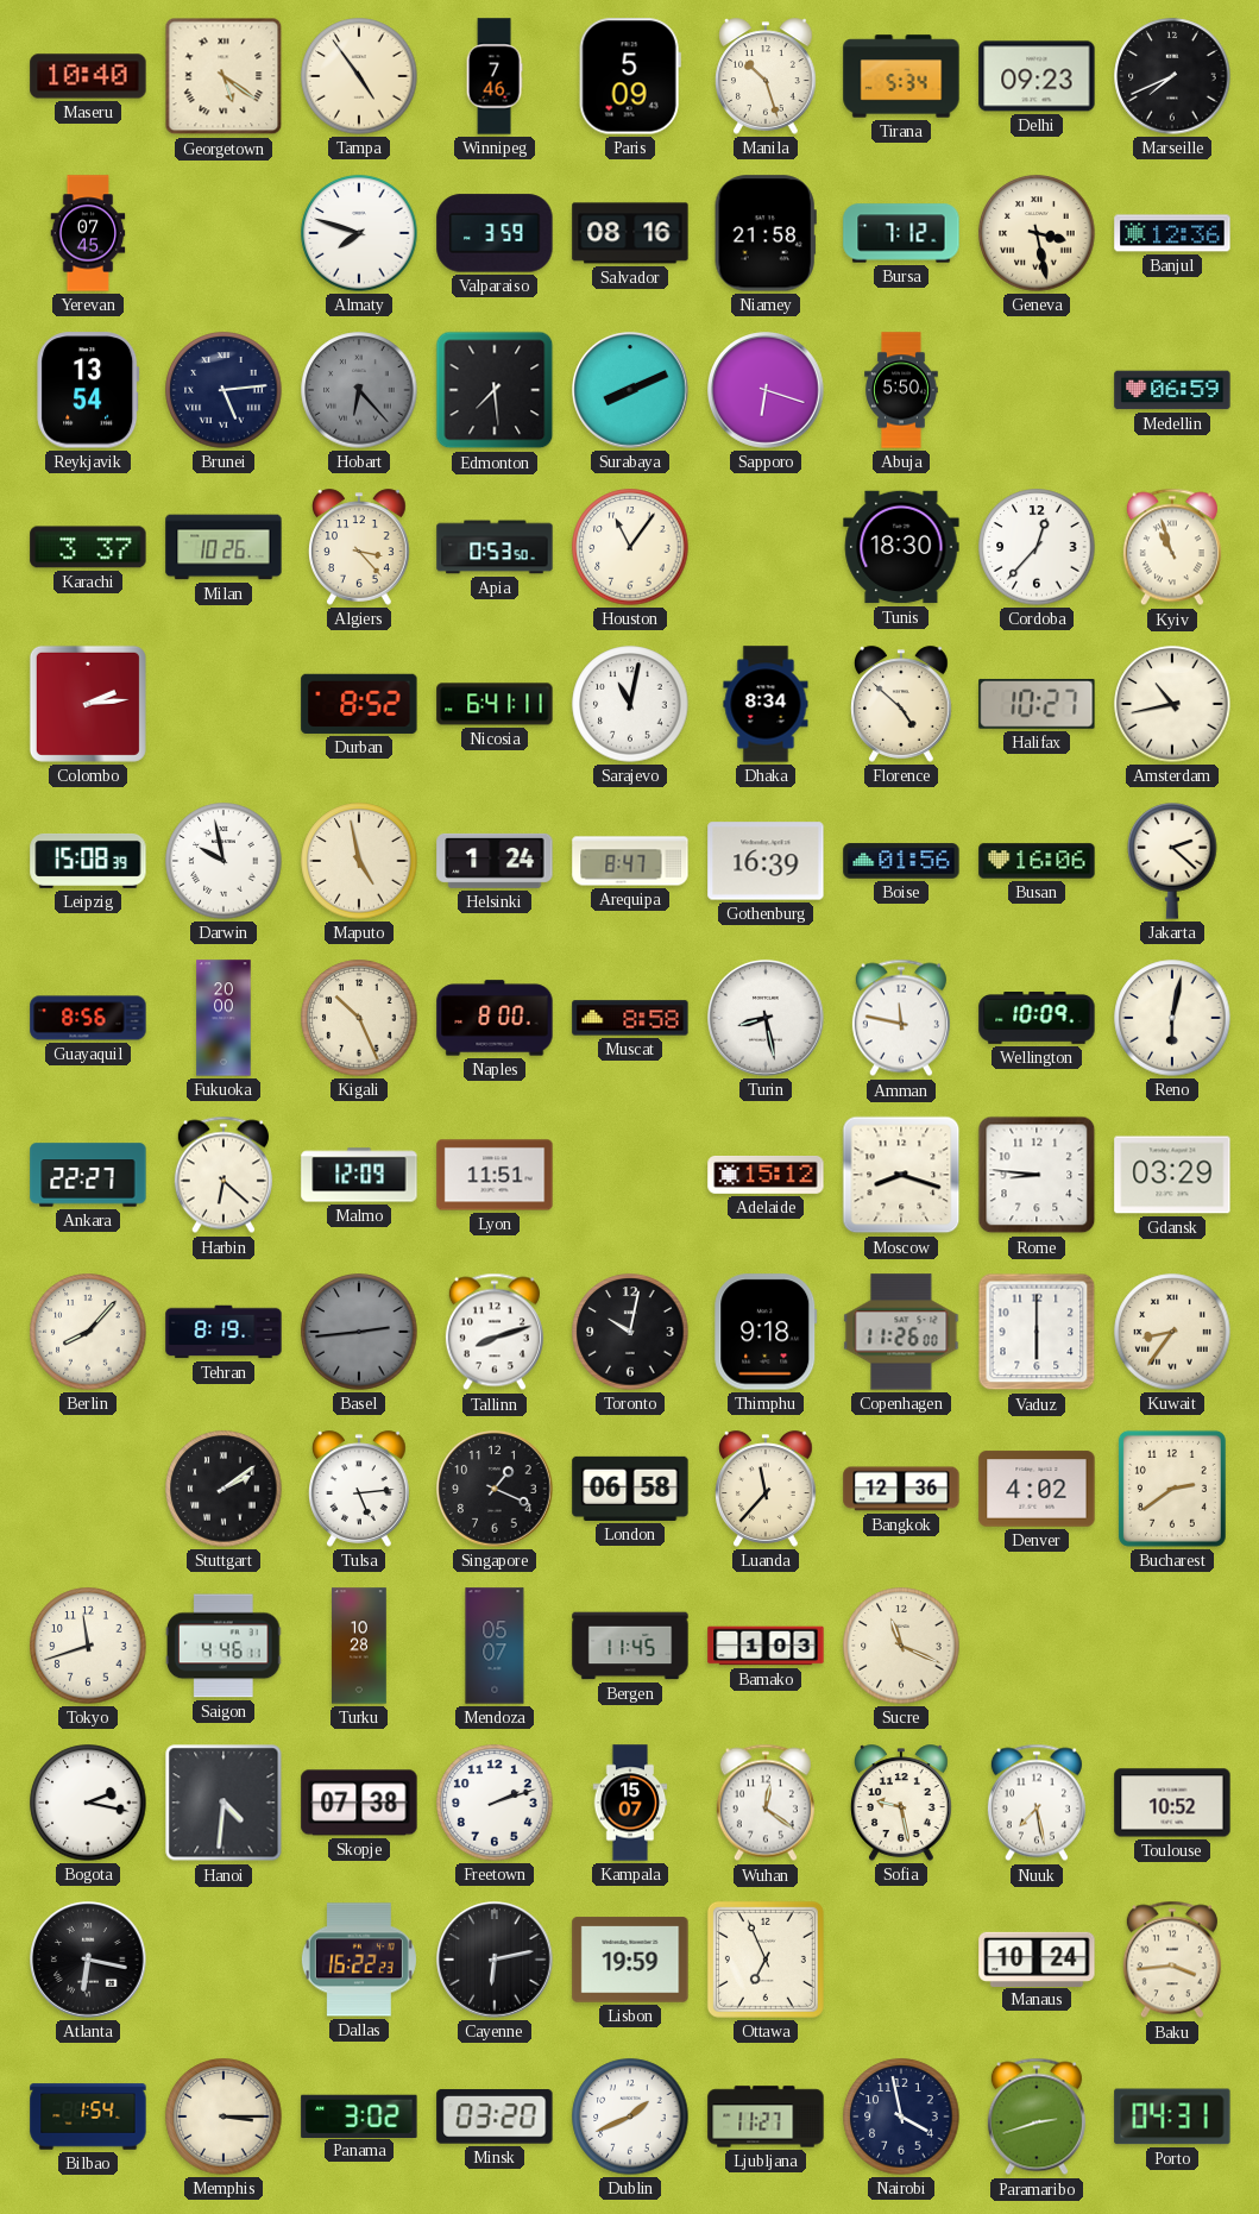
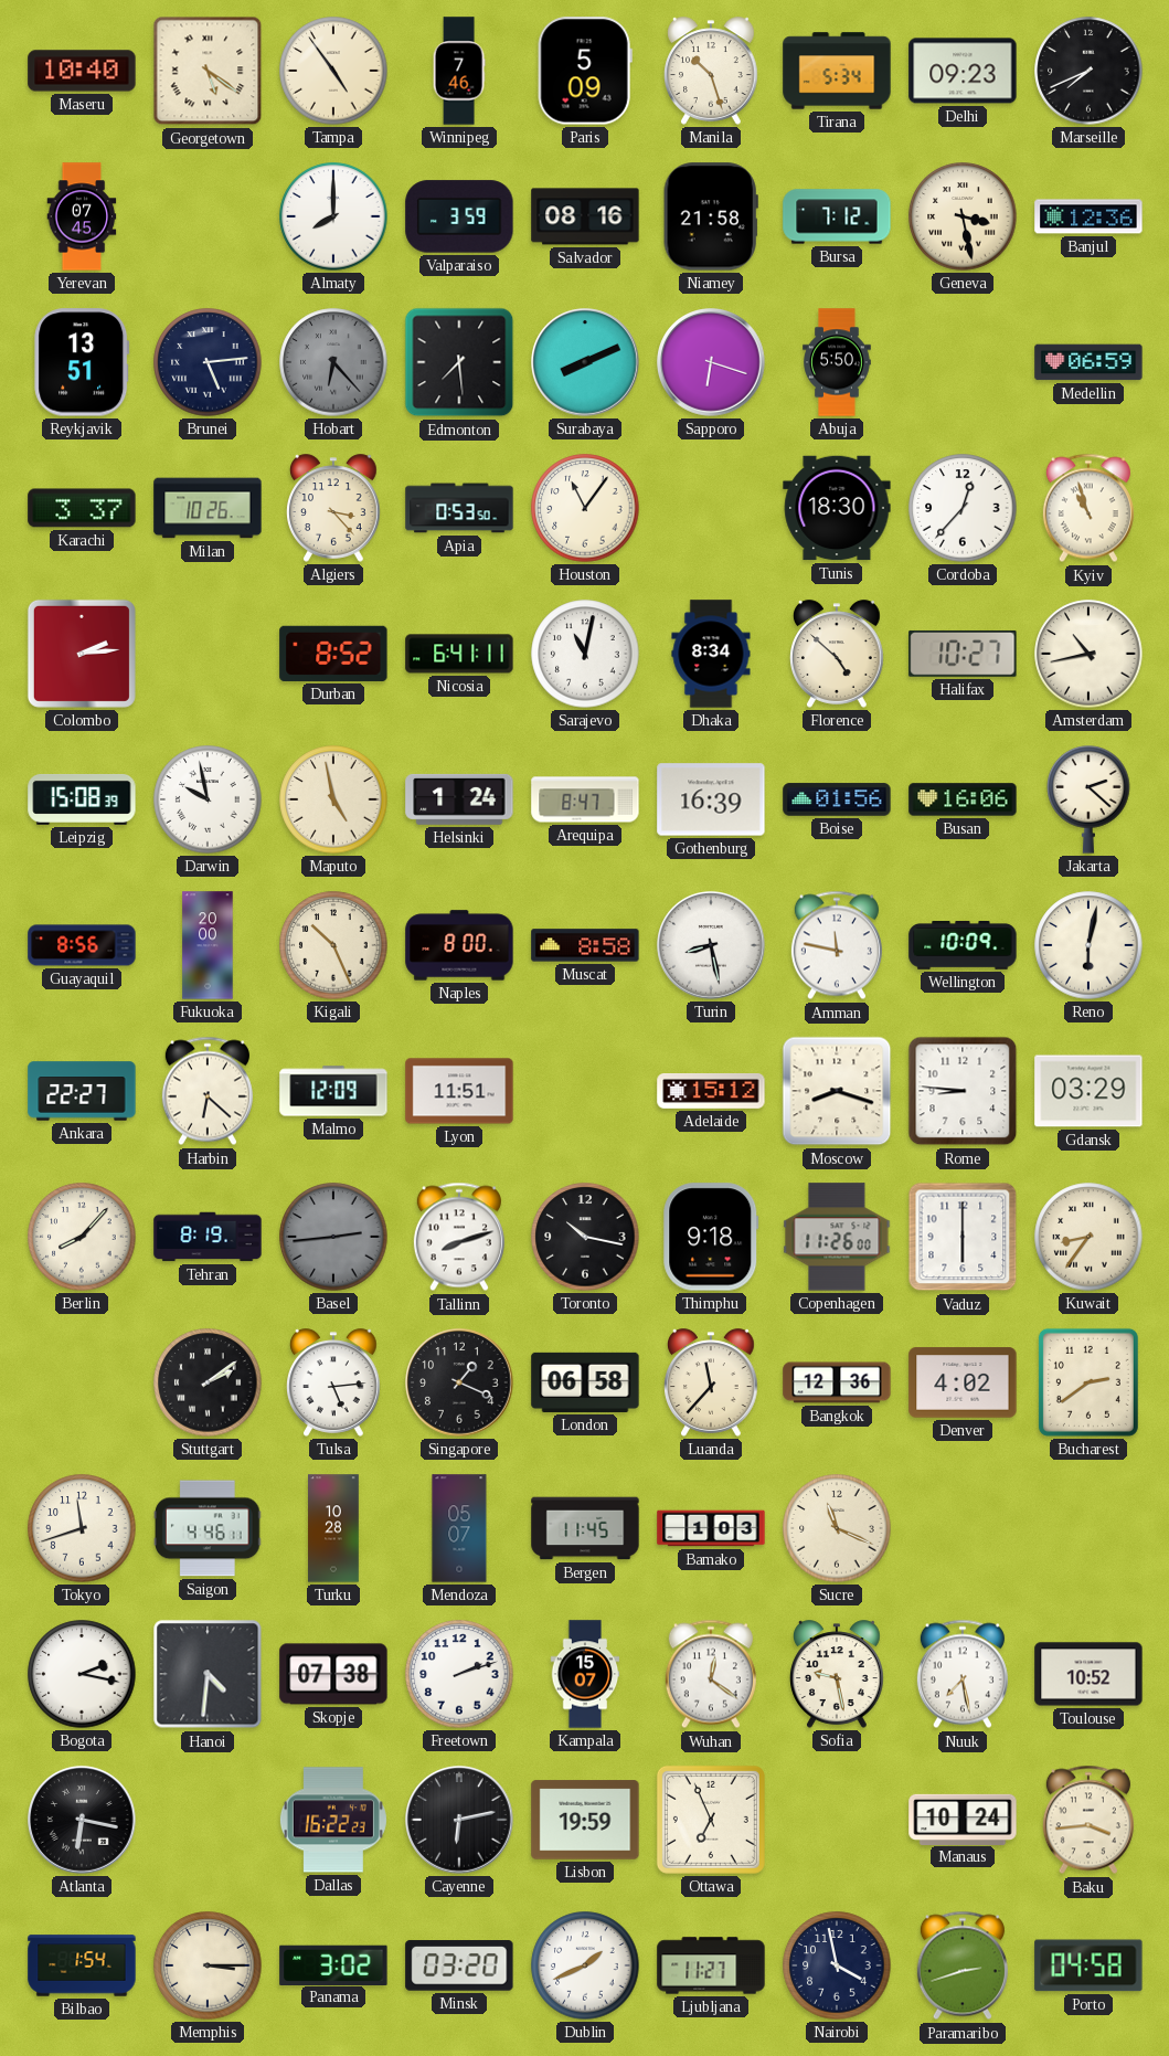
Almaty: 7:48 -> 8:00
Reykjavik: 13:54 -> 13:51
Toronto: 10:02 -> 10:17
Porto: 04:31 -> 04:58
